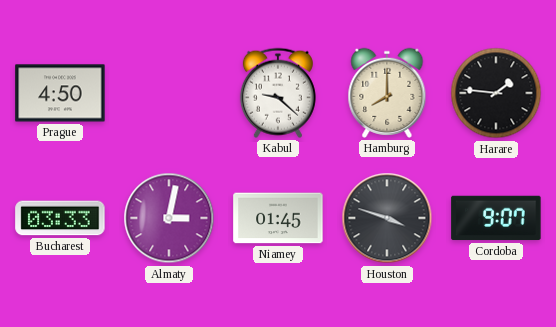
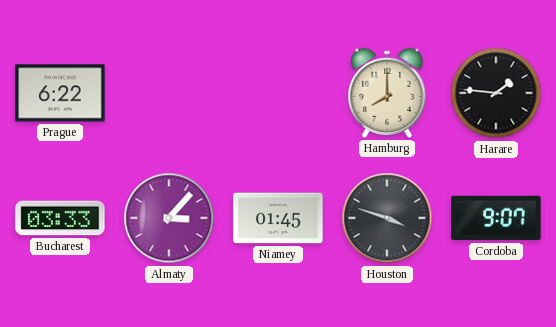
Prague: 4:50 -> 6:22
Kabul: 9:22 -> none
Almaty: 3:02 -> 3:07
